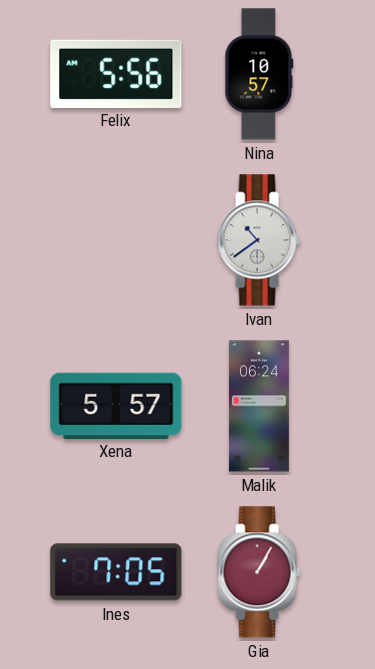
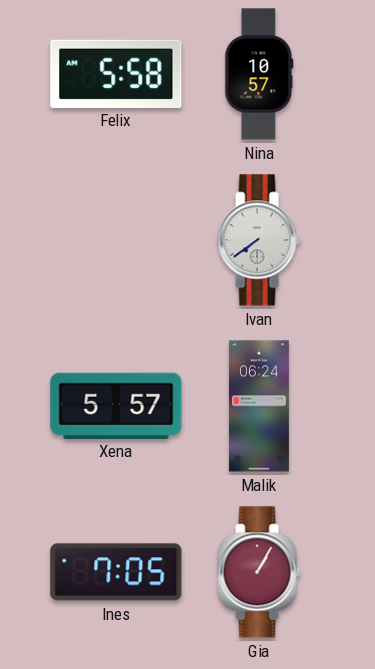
Felix: 5:56 -> 5:58
Ivan: 10:39 -> 7:39
